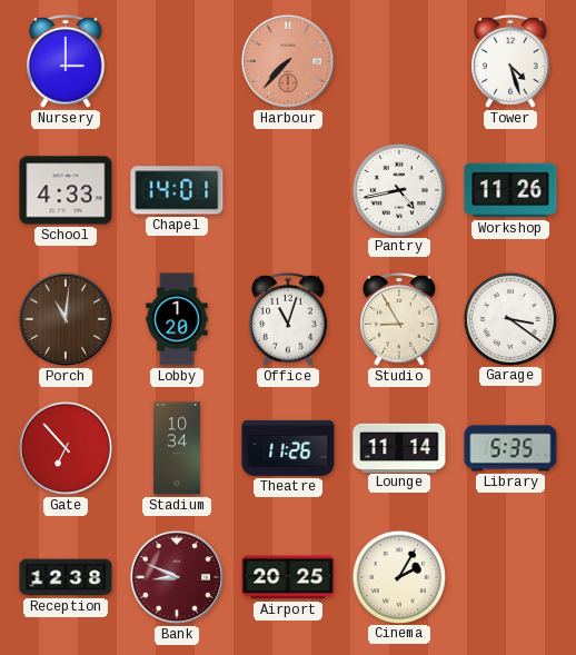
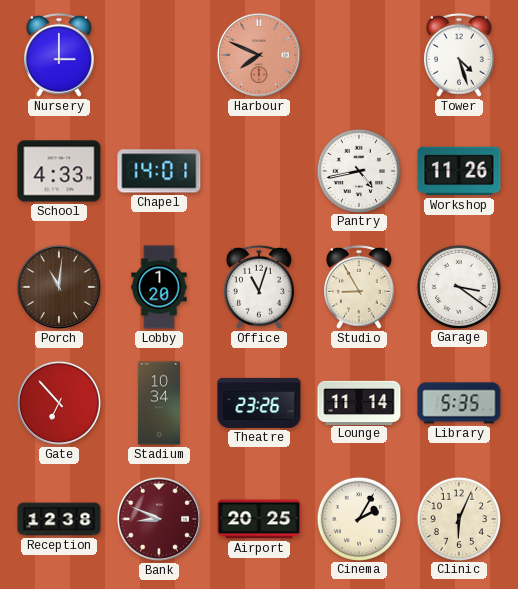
Harbour: 7:37 -> 7:49
Theatre: 11:26 -> 23:26
Clinic: none -> 6:04
